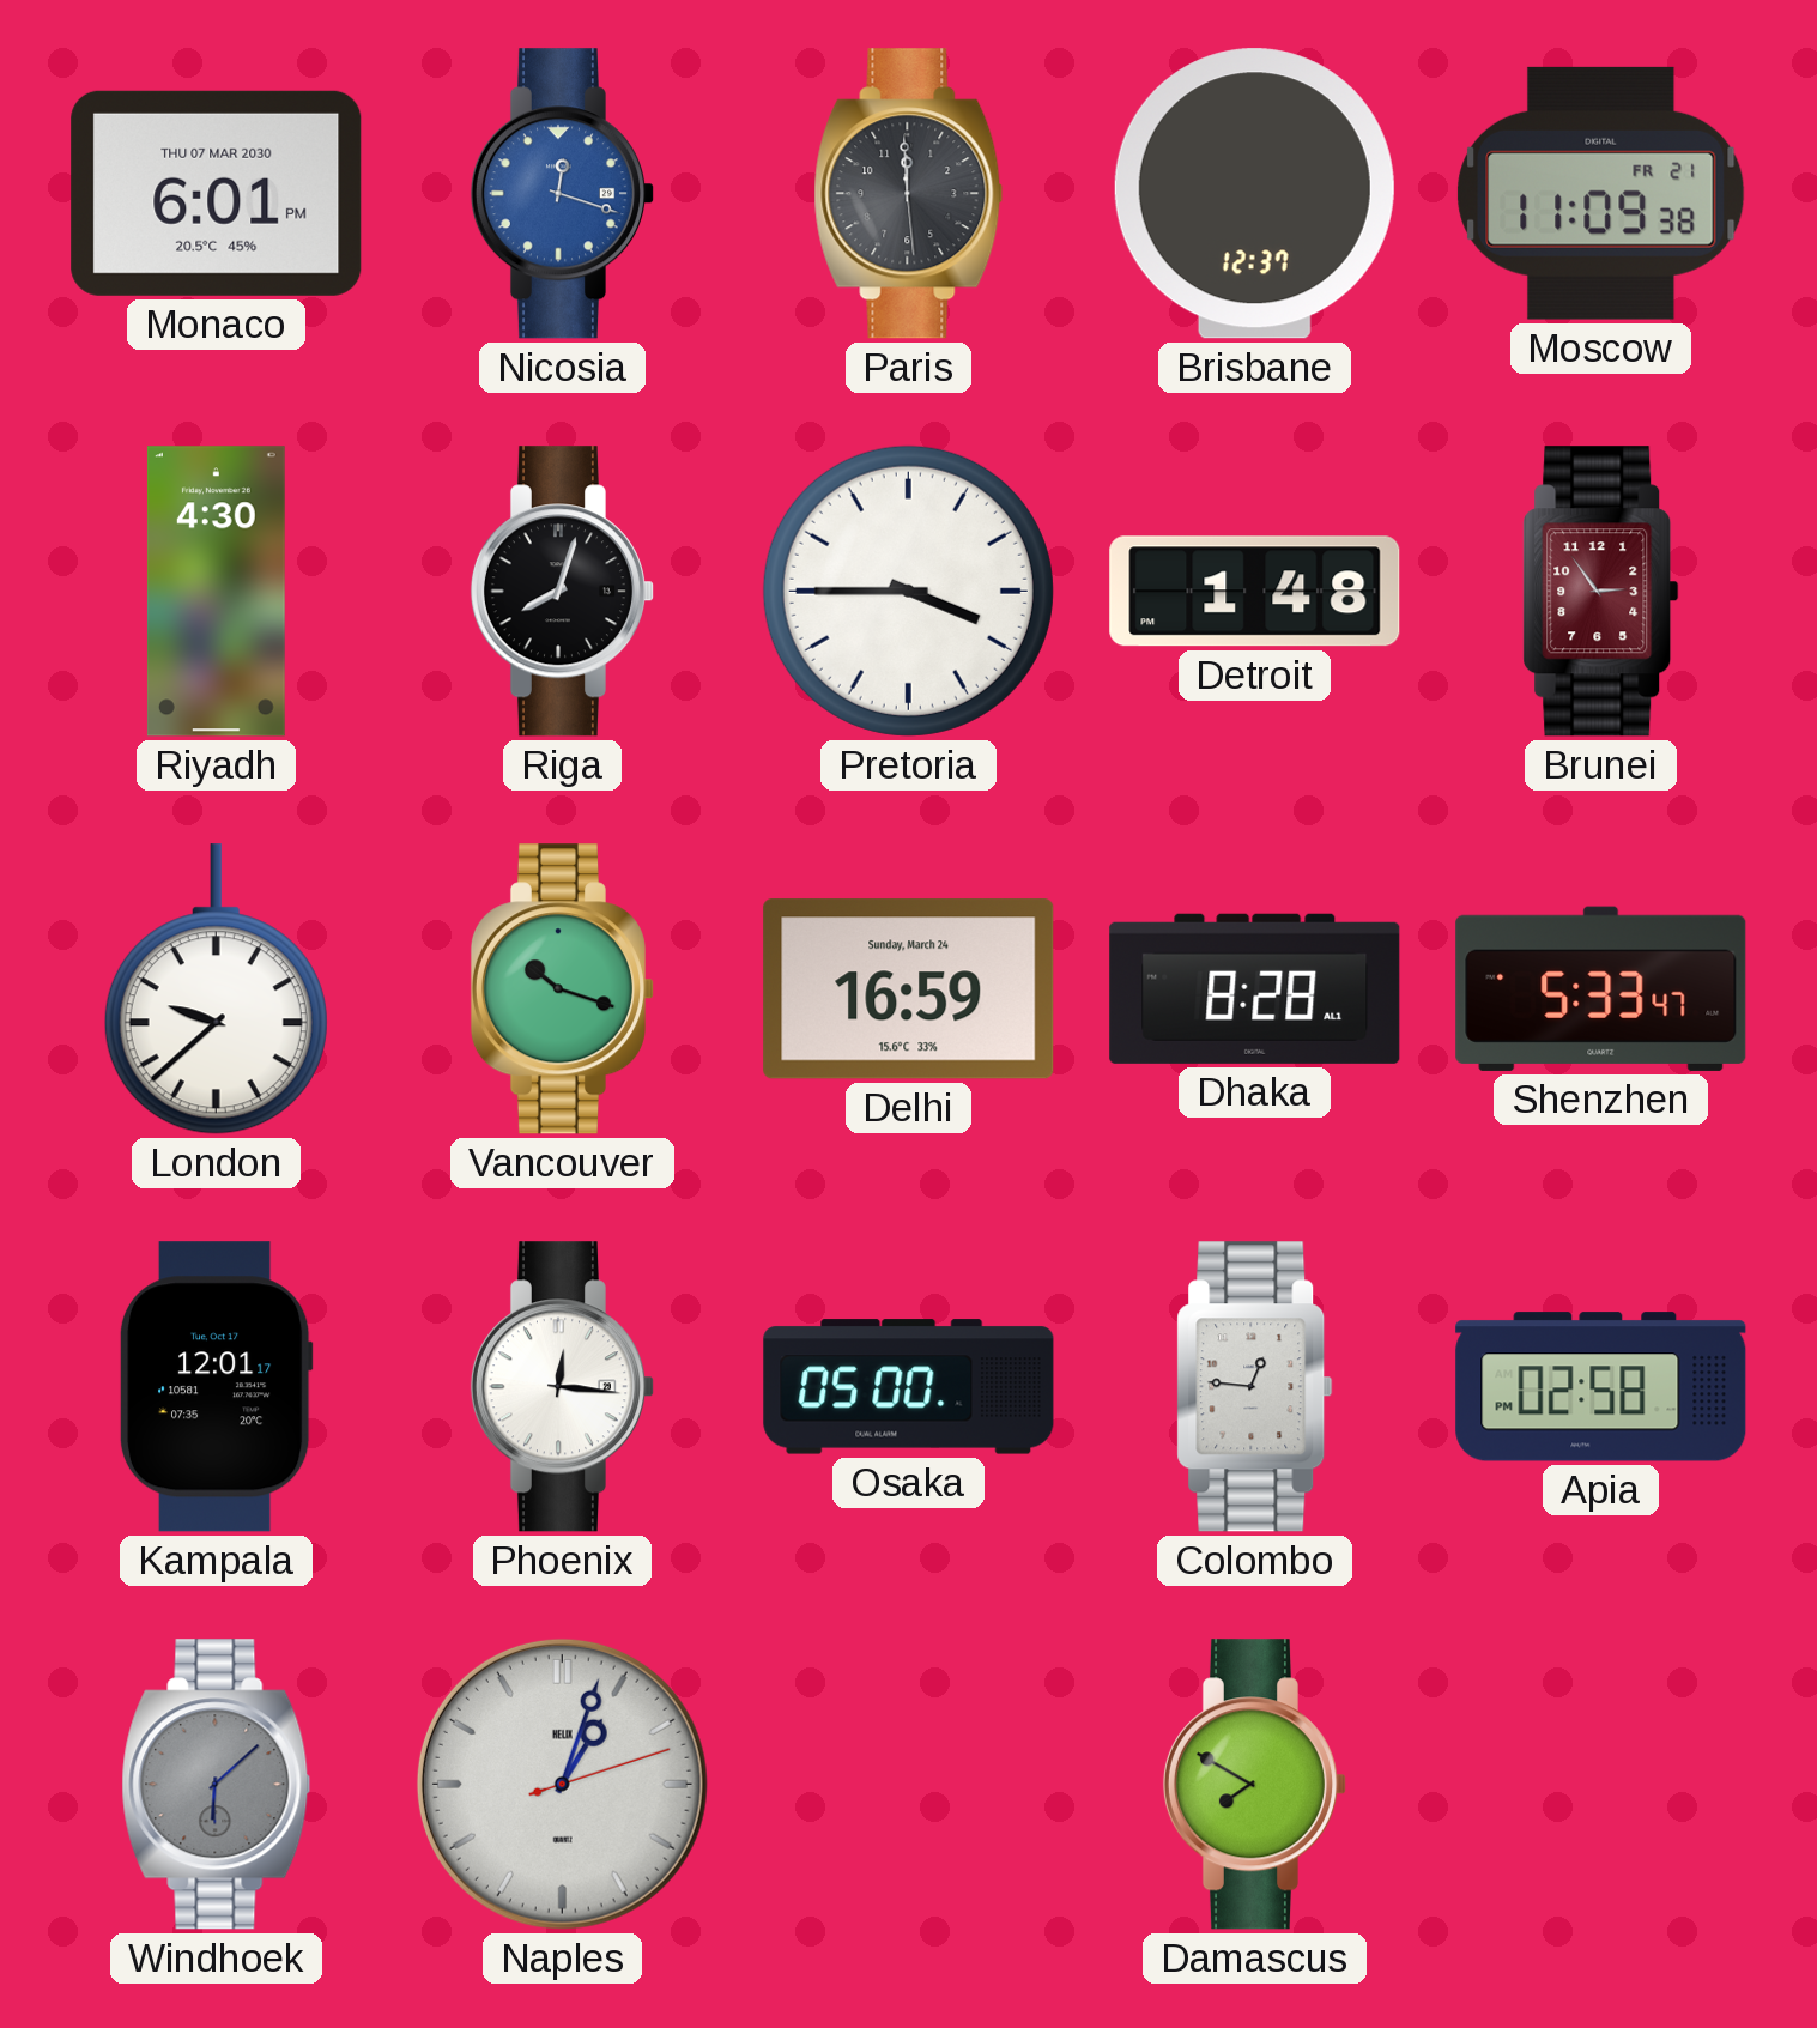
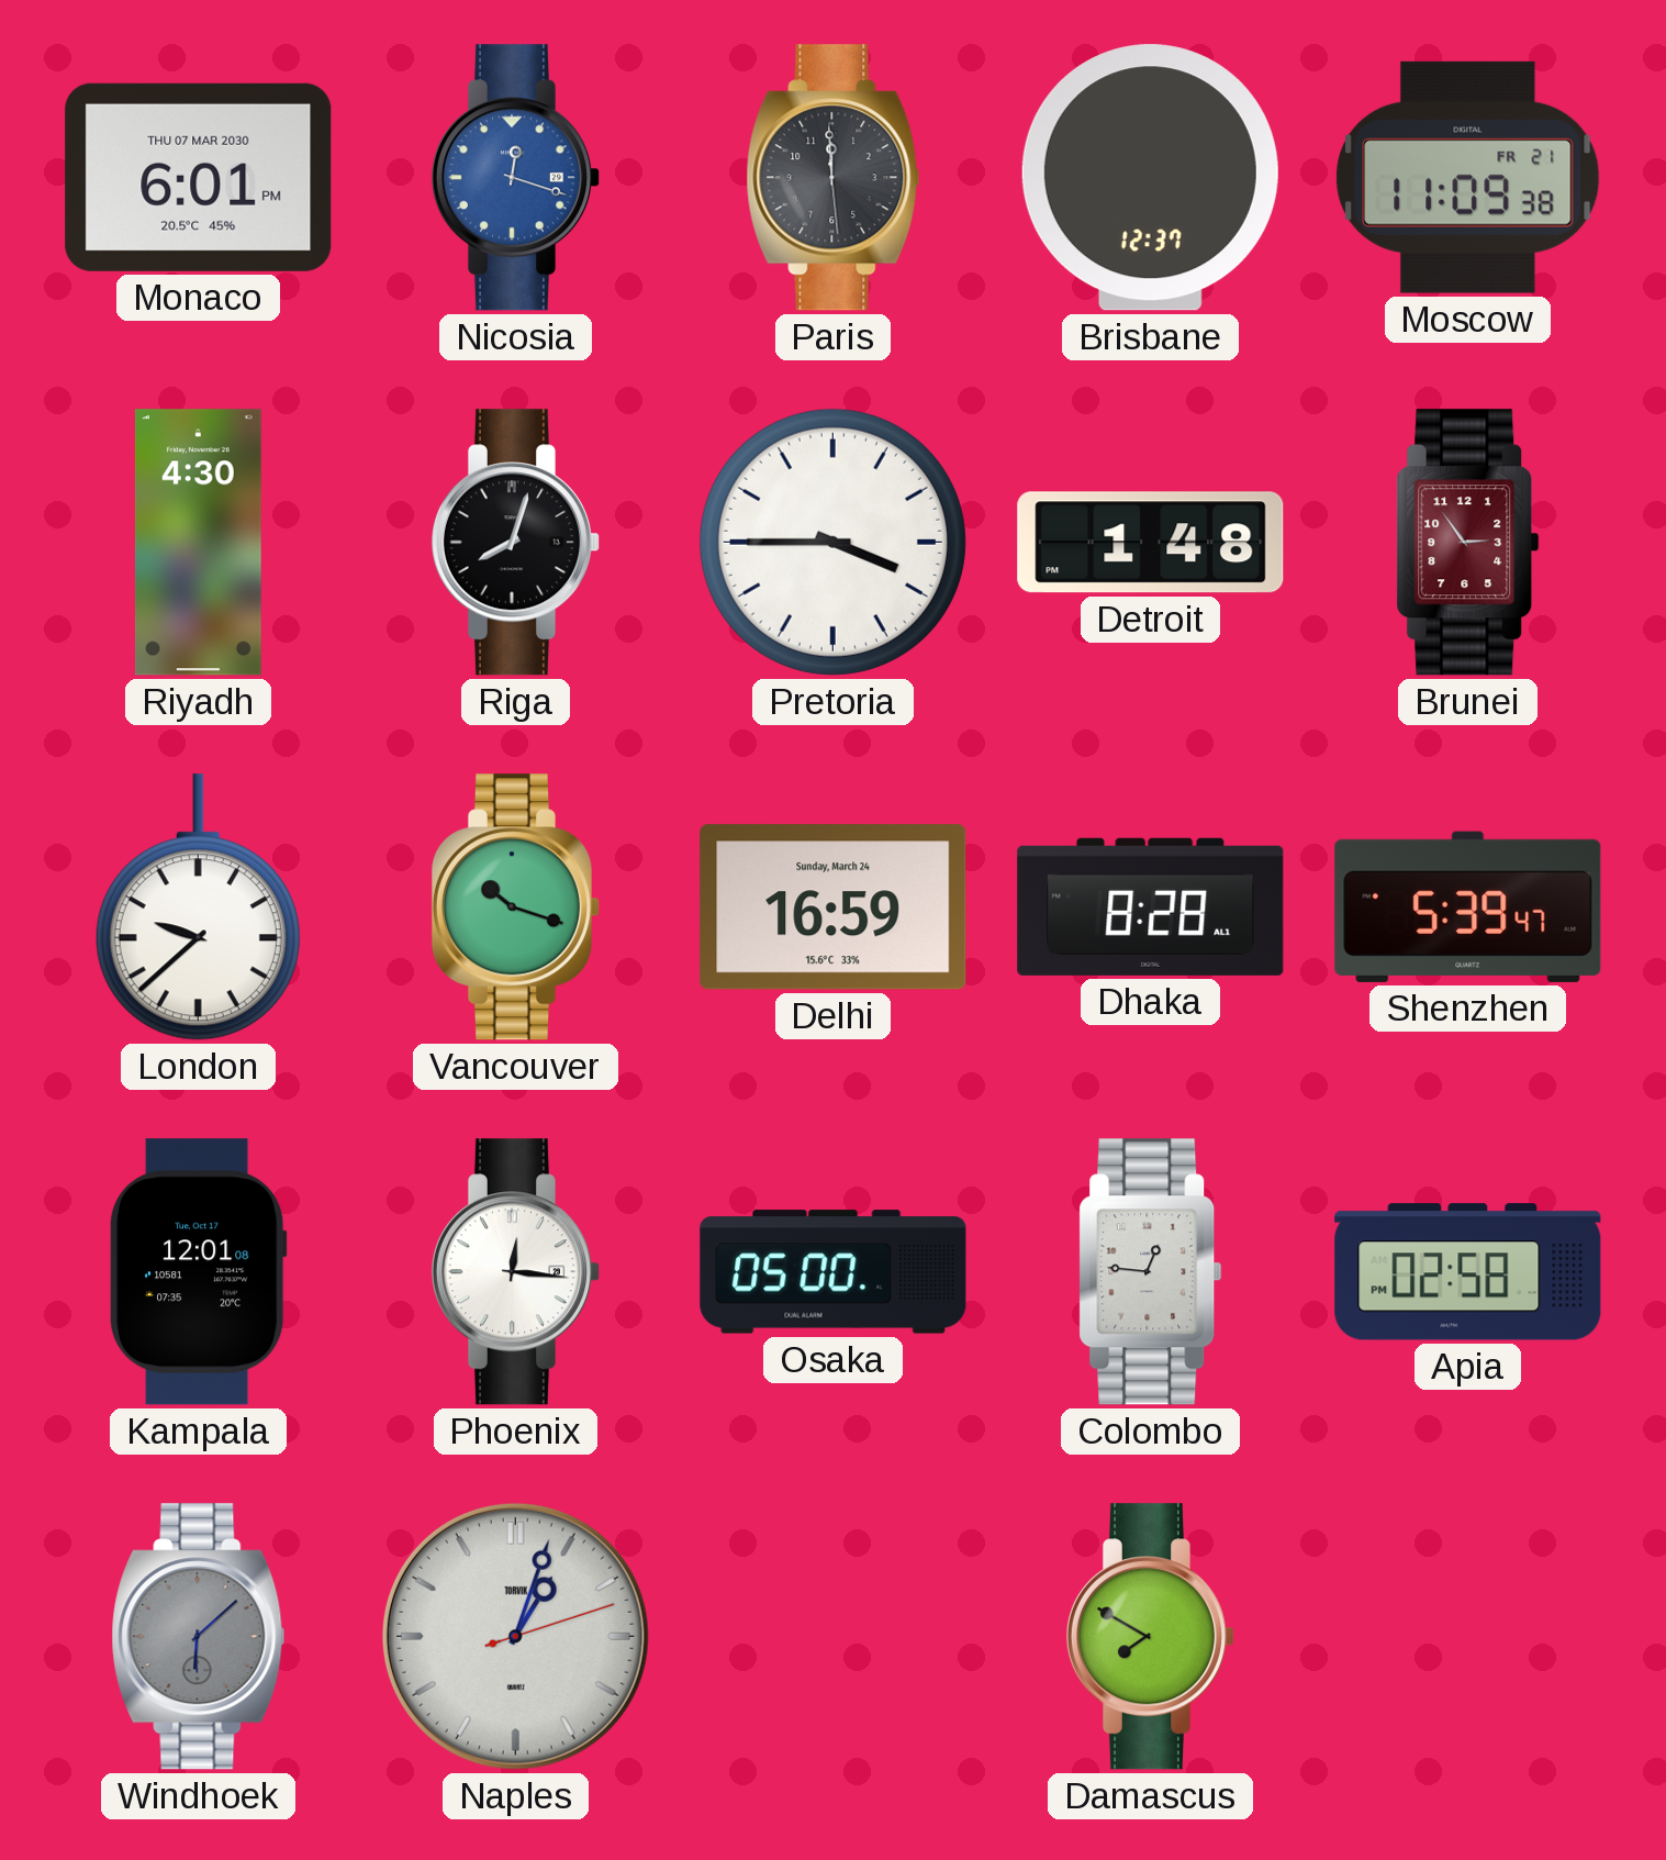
Shenzhen: 5:33 -> 5:39
Kampala: 12:01:17 -> 12:01:08
Naples brand: HELIX -> TORVIK
